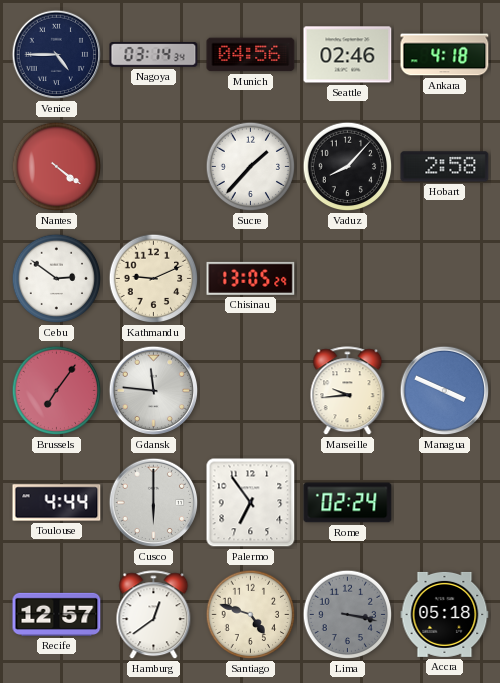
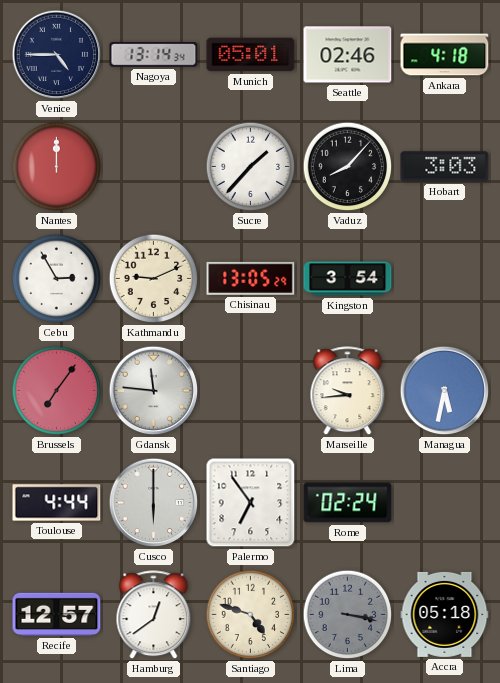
Nagoya: 03:14 -> 13:14
Munich: 04:56 -> 05:01
Nantes: 4:21 -> 12:00
Hobart: 2:58 -> 3:03
Cebu: 2:51 -> 2:55
Kingston: none -> 3:54
Managua: 3:49 -> 5:32
